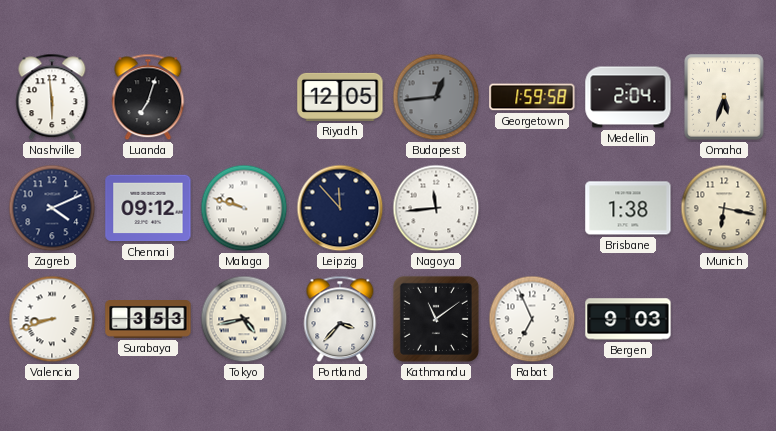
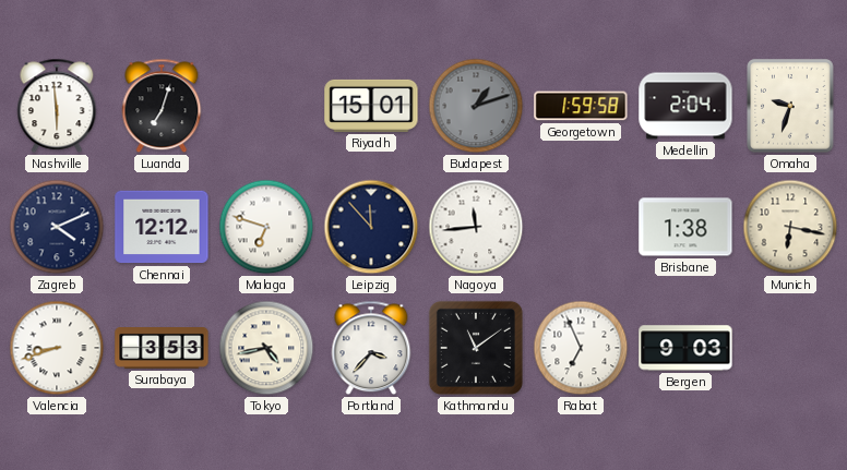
Riyadh: 12:05 -> 15:01
Budapest: 12:44 -> 1:12
Omaha: 5:33 -> 9:33
Chennai: 09:12 -> 12:12
Malaga: 9:48 -> 6:48
